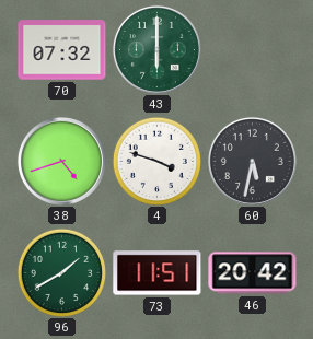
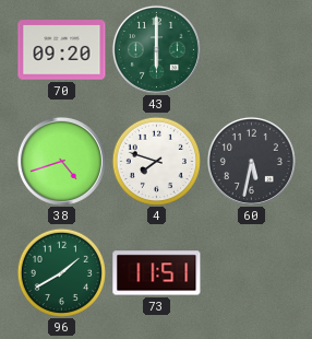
70: 07:32 -> 09:20
4: 3:48 -> 7:48
46: 20:42 -> none
